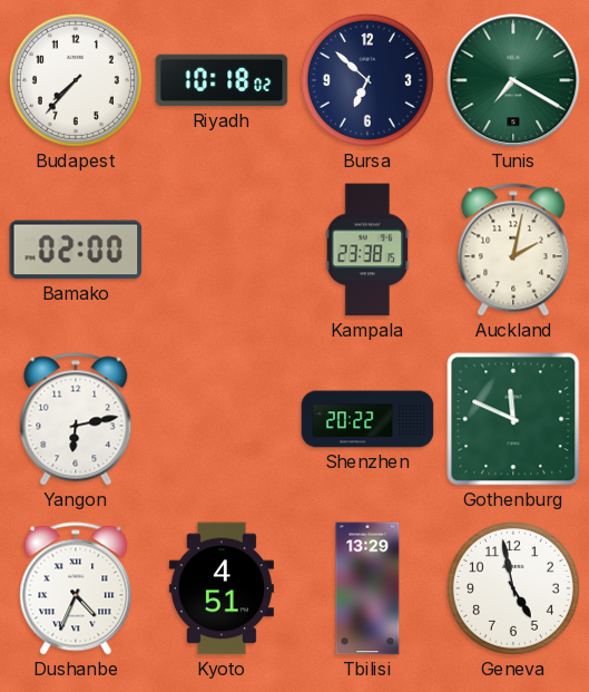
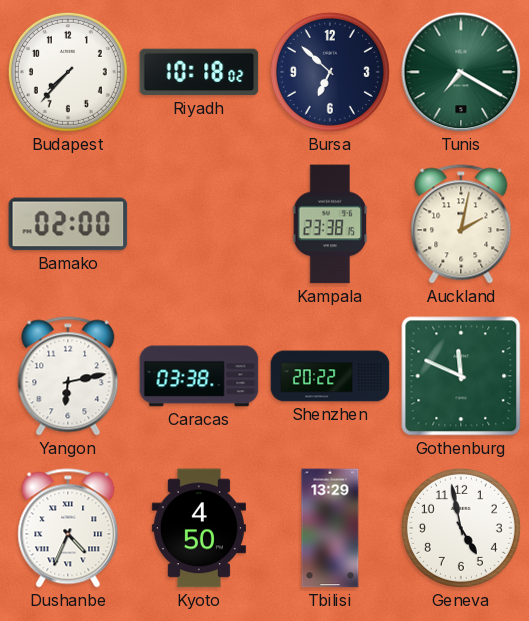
Caracas: none -> 03:38
Kyoto: 4:51 -> 4:50
